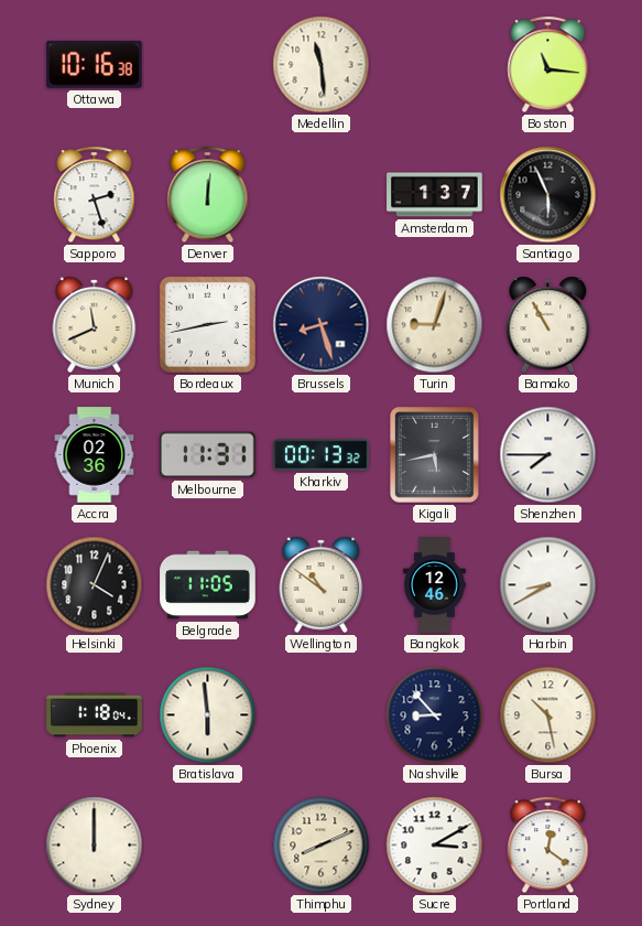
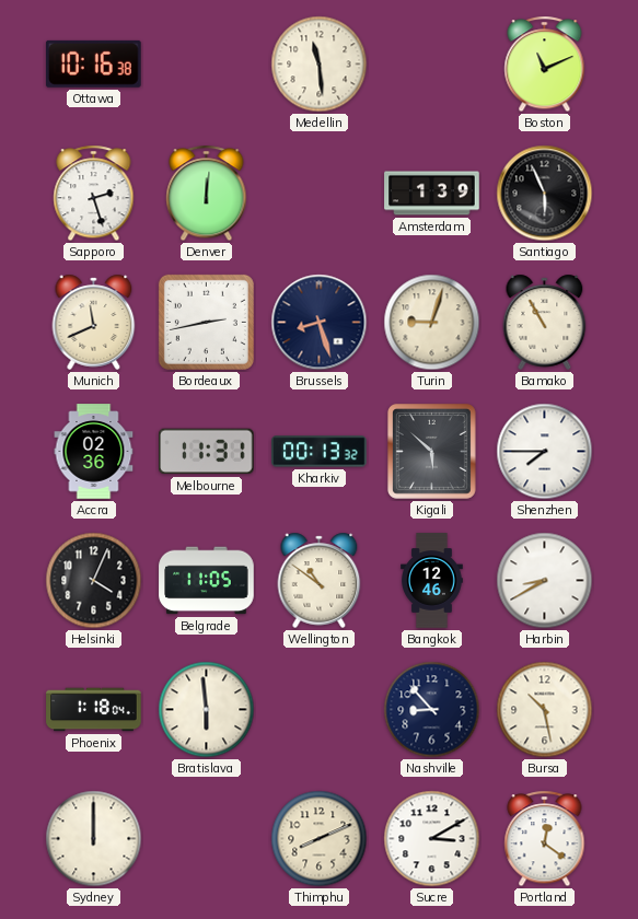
Boston: 11:16 -> 11:11
Amsterdam: 1:37 -> 1:39
Kigali: 5:43 -> 5:52
